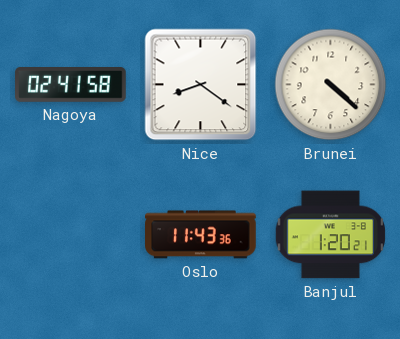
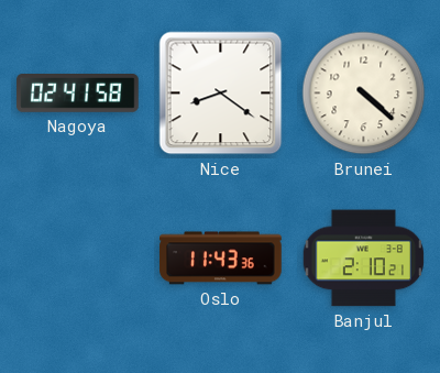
Banjul: 1:20 -> 2:10
